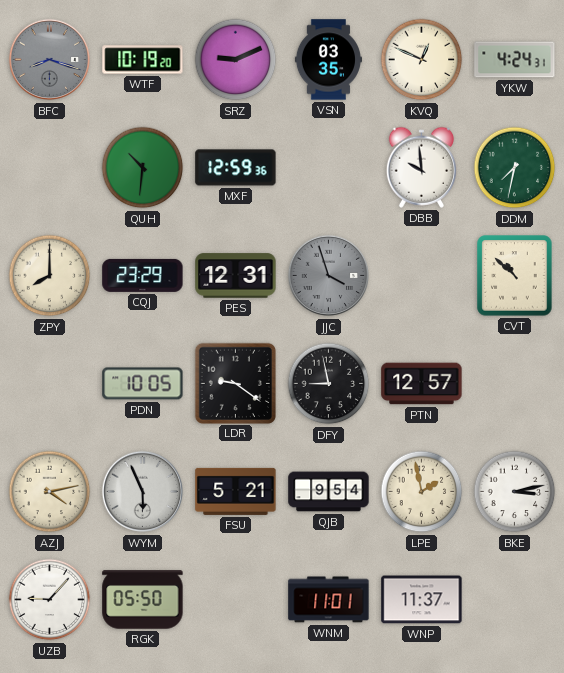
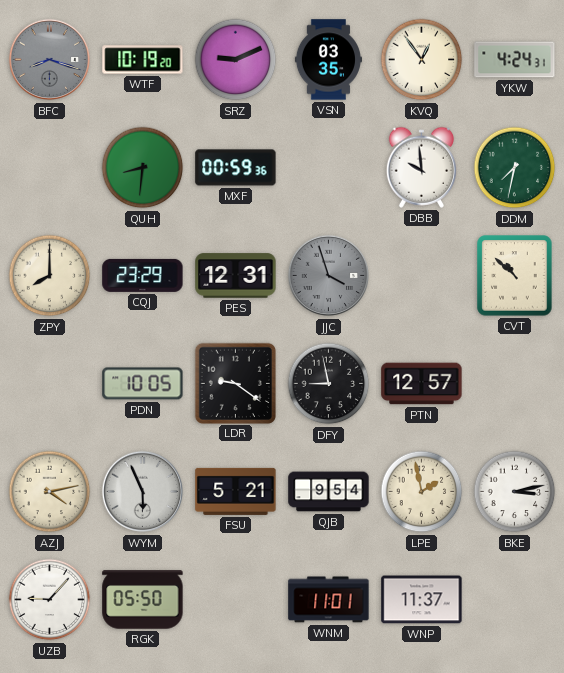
KVQ: 12:49 -> 12:54
QUH: 10:31 -> 8:31
MXF: 12:59 -> 00:59
